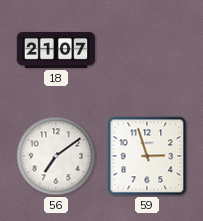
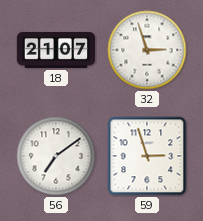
32: none -> 2:57
